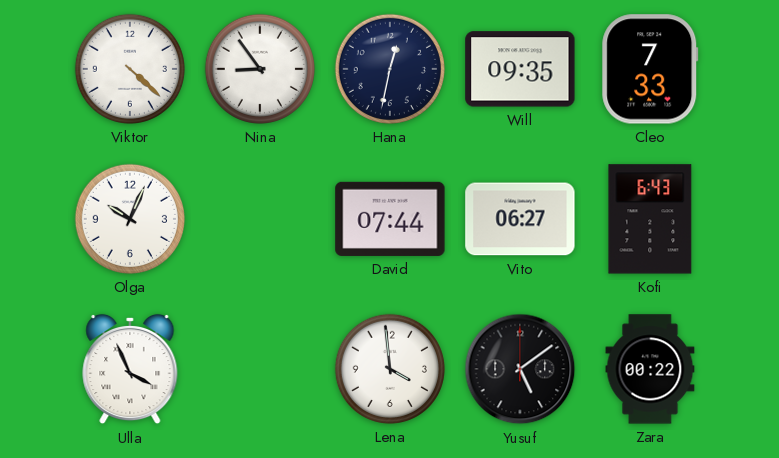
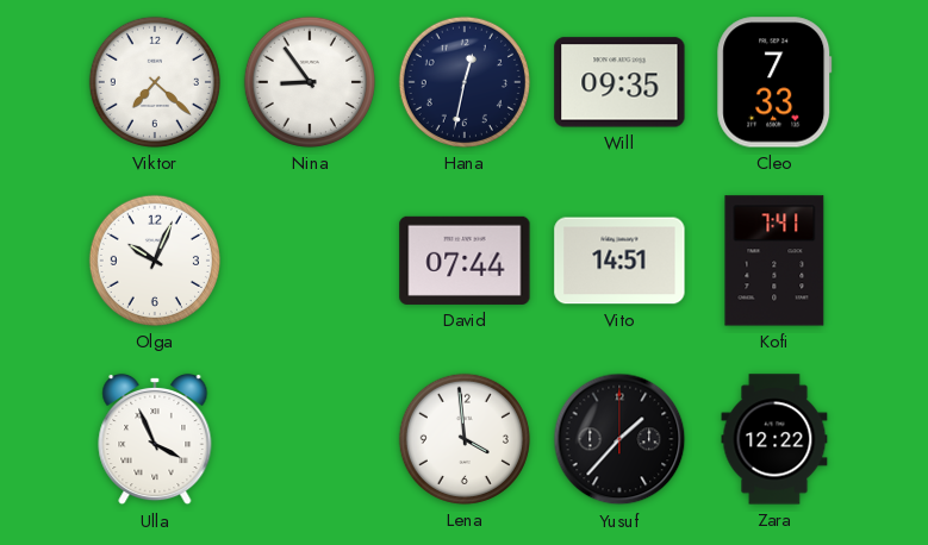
Viktor: 4:22 -> 7:22
Vito: 06:27 -> 14:51
Kofi: 6:43 -> 7:41
Yusuf: 5:09 -> 1:37
Zara: 00:22 -> 12:22
